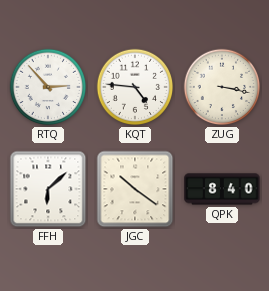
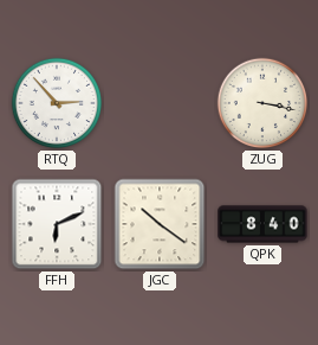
KQT: 4:46 -> none
FFH: 6:08 -> 6:11
